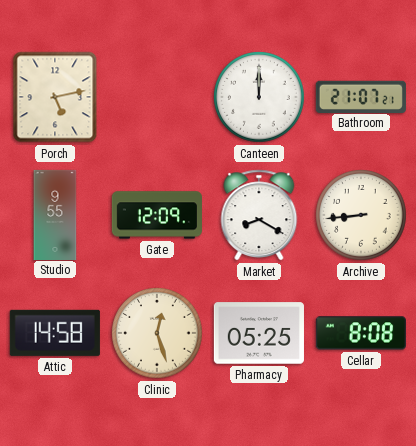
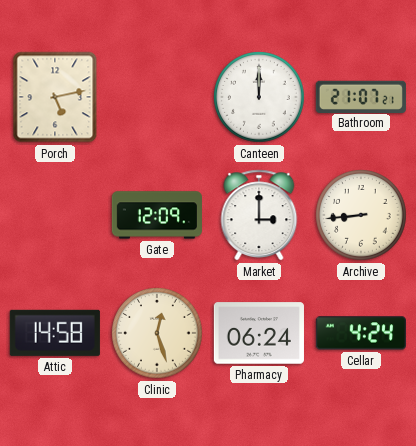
Studio: 9:55 -> none
Market: 8:20 -> 3:00
Pharmacy: 05:25 -> 06:24
Cellar: 8:08 -> 4:24
